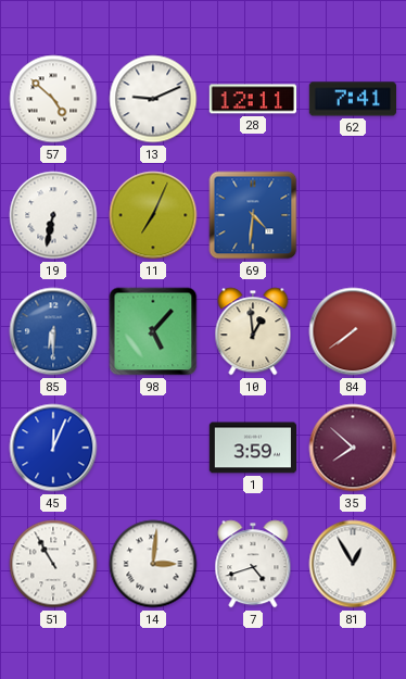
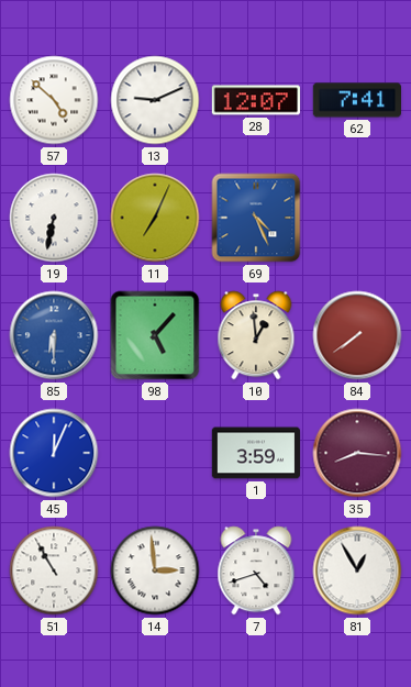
28: 12:11 -> 12:07
69: 4:31 -> 4:26
35: 7:52 -> 8:16
14: 3:01 -> 2:59
